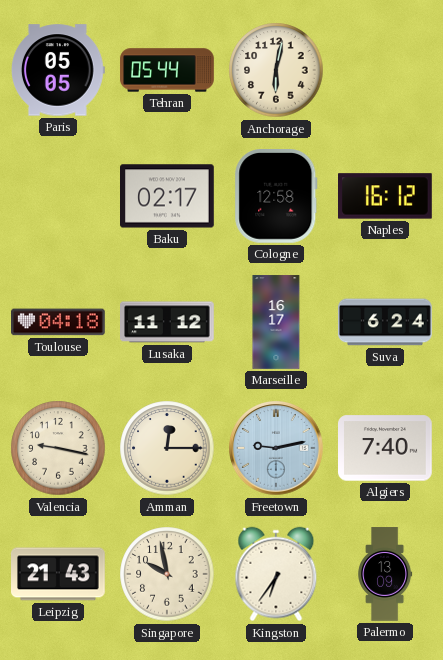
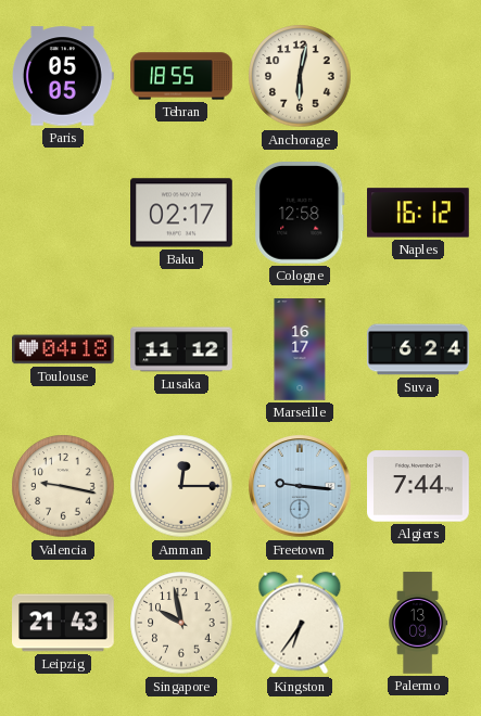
Tehran: 05:44 -> 18:55
Freetown: 9:13 -> 9:16
Algiers: 7:40 -> 7:44
